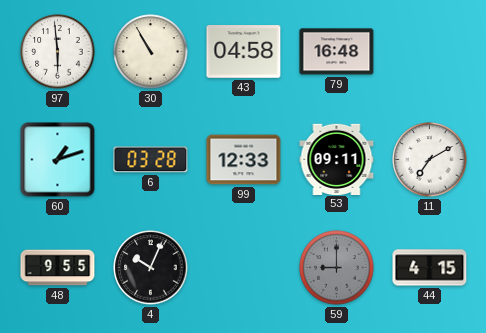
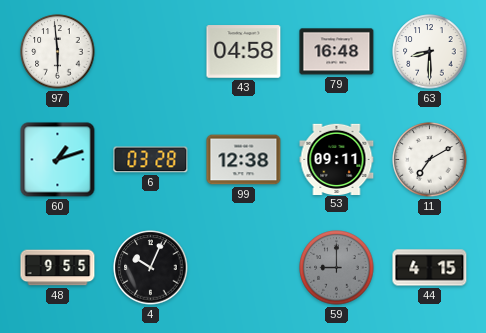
30: 10:55 -> none
63: none -> 8:30
99: 12:33 -> 12:38
